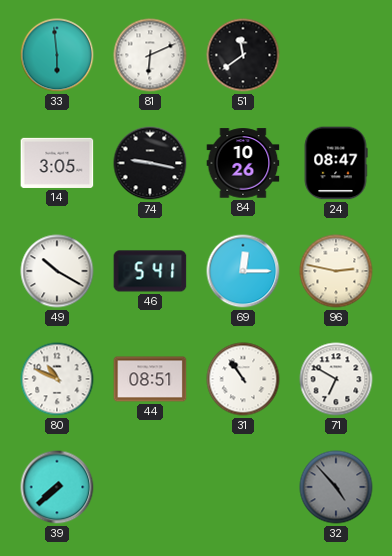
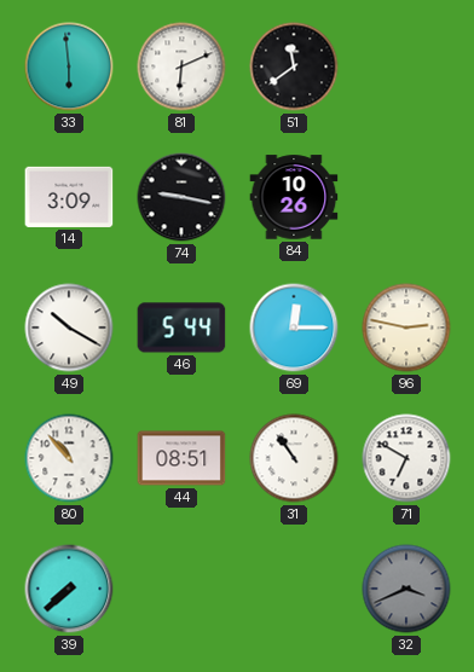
14: 3:05 -> 3:09
24: 08:47 -> none
46: 5:41 -> 5:44
80: 10:49 -> 10:53
32: 4:53 -> 3:41
